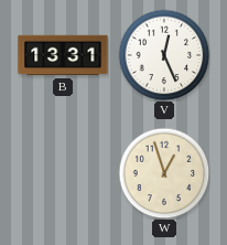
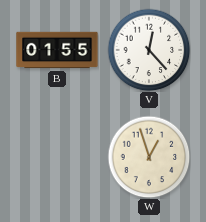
B: 13:31 -> 01:55
V: 12:26 -> 12:23
